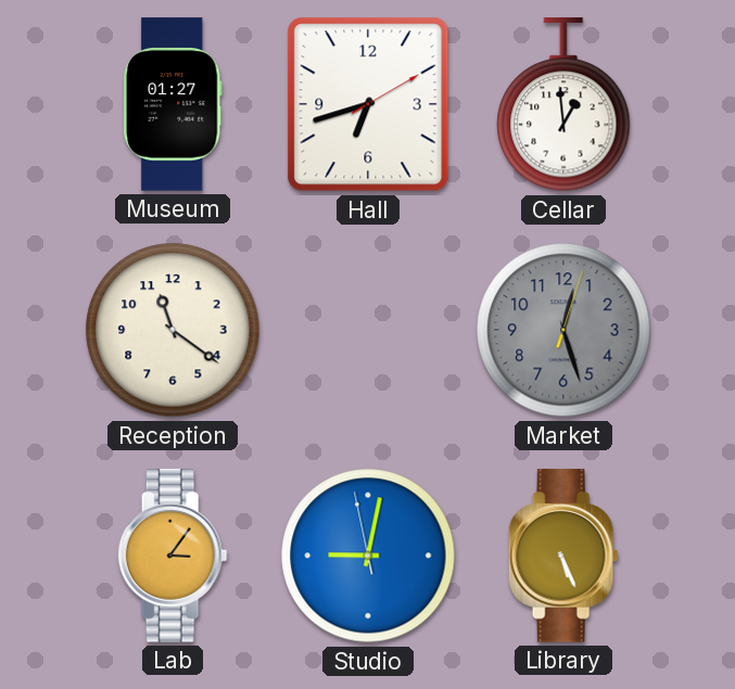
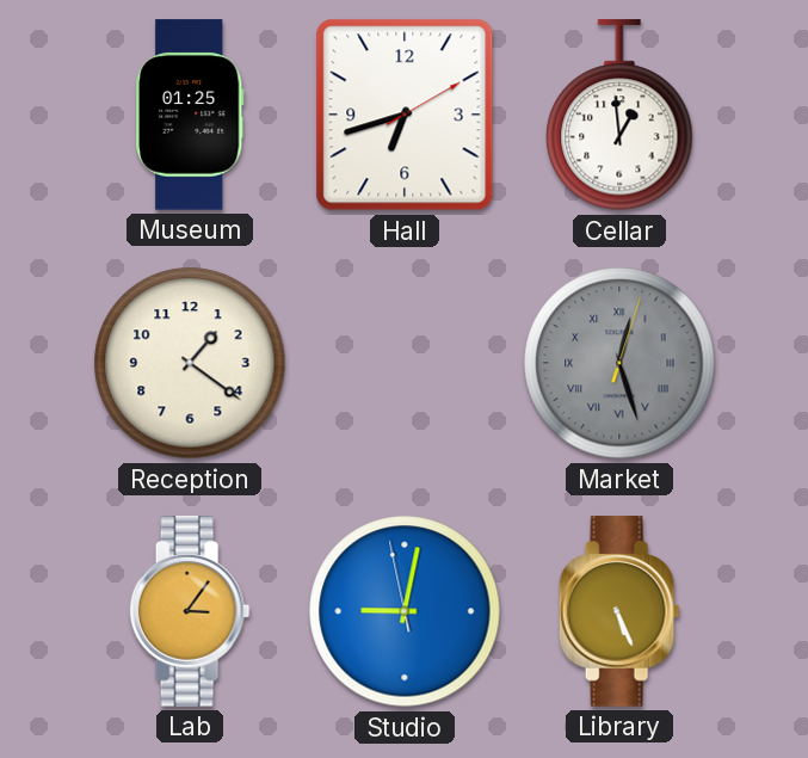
Museum: 01:27 -> 01:25
Reception: 11:21 -> 1:21
Market numerals: Arabic -> Roman
